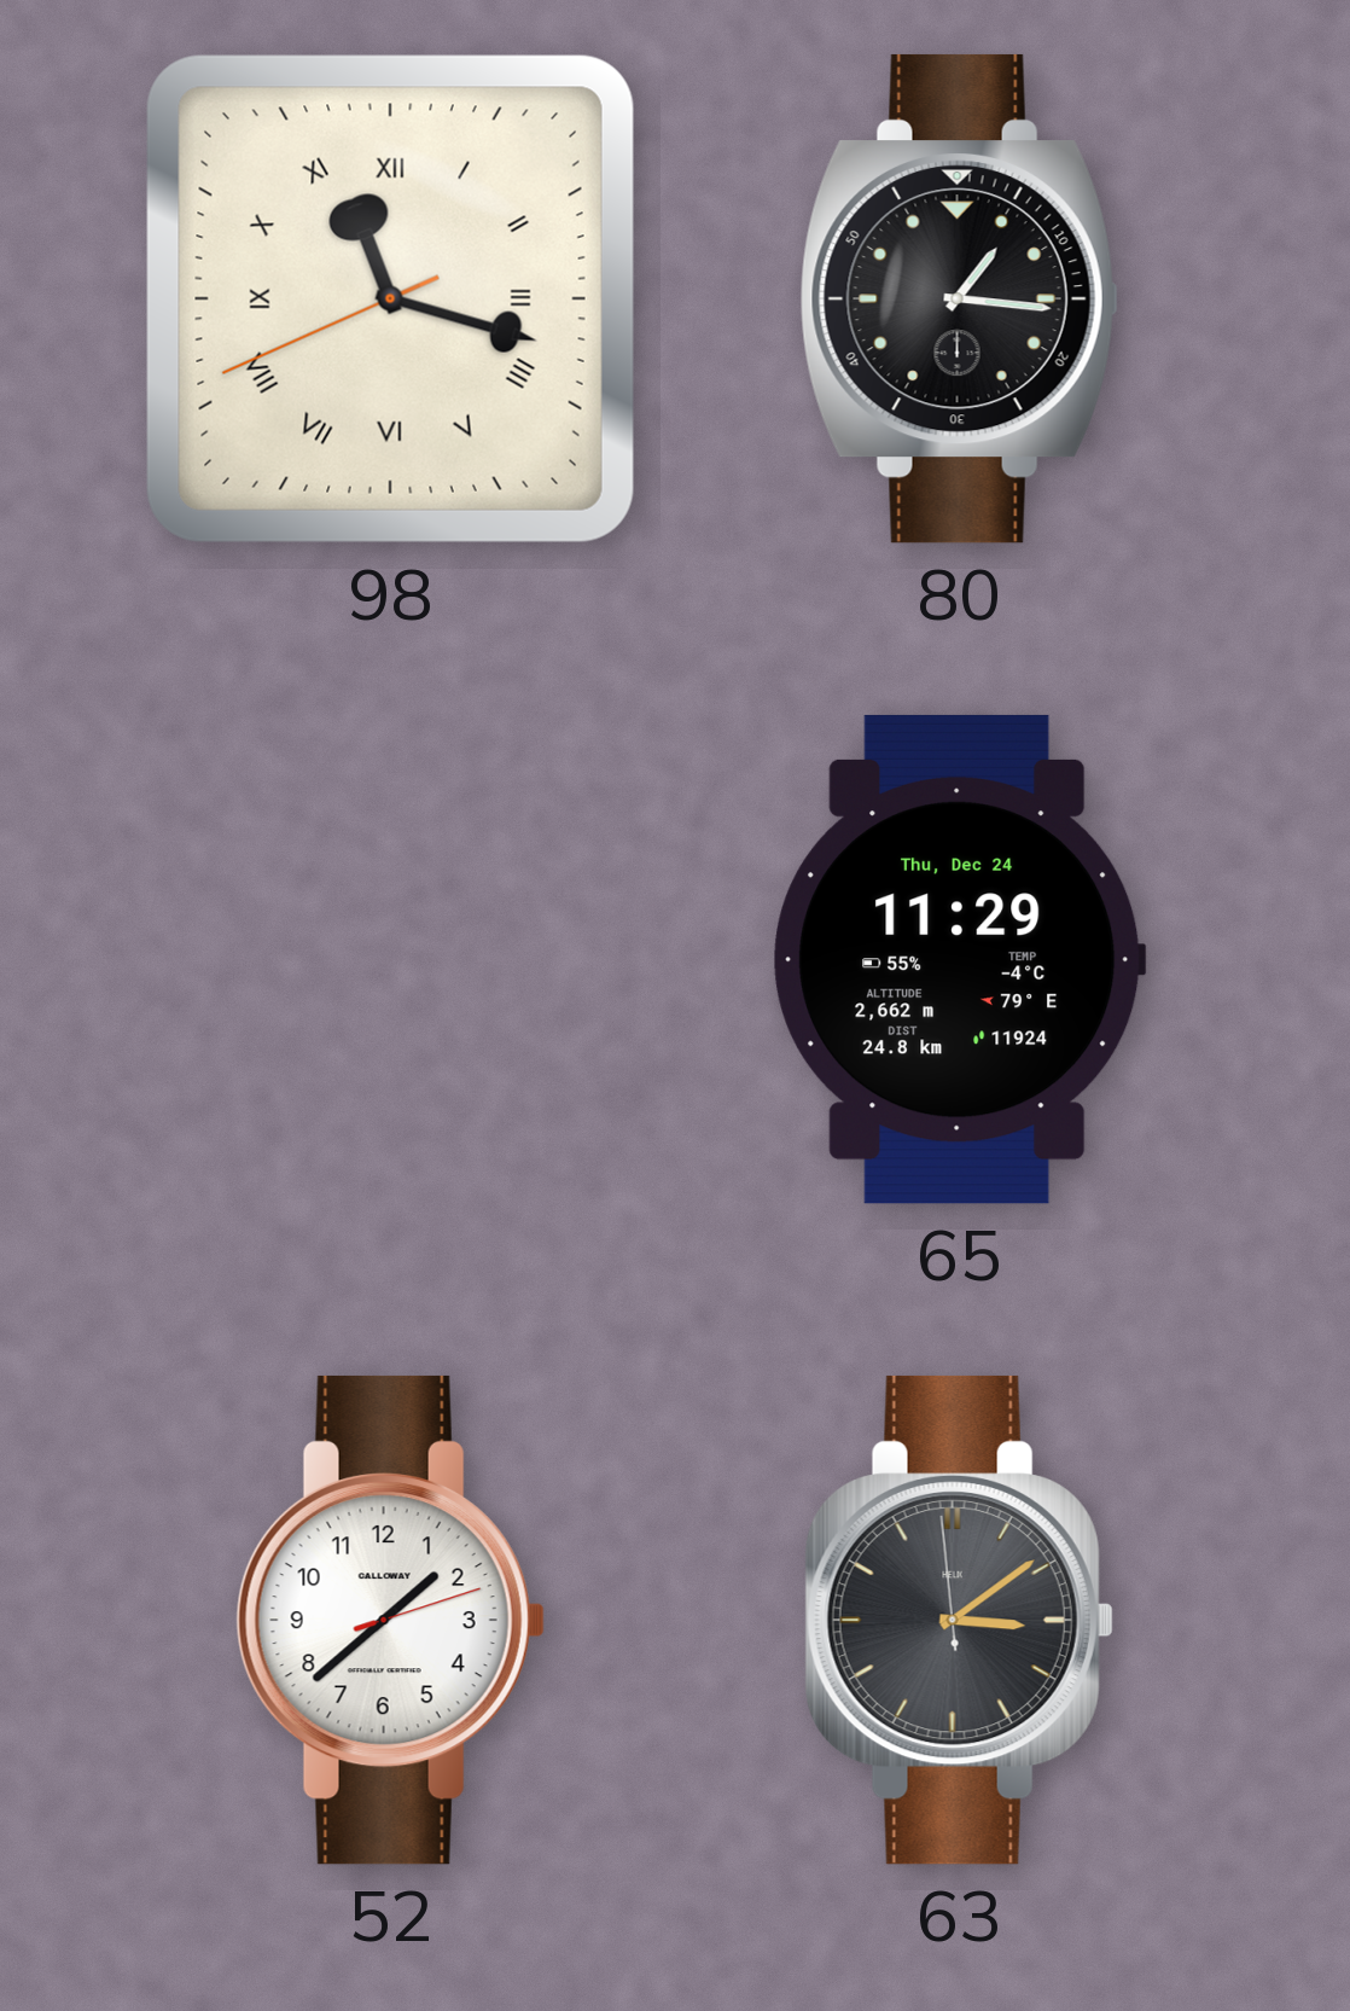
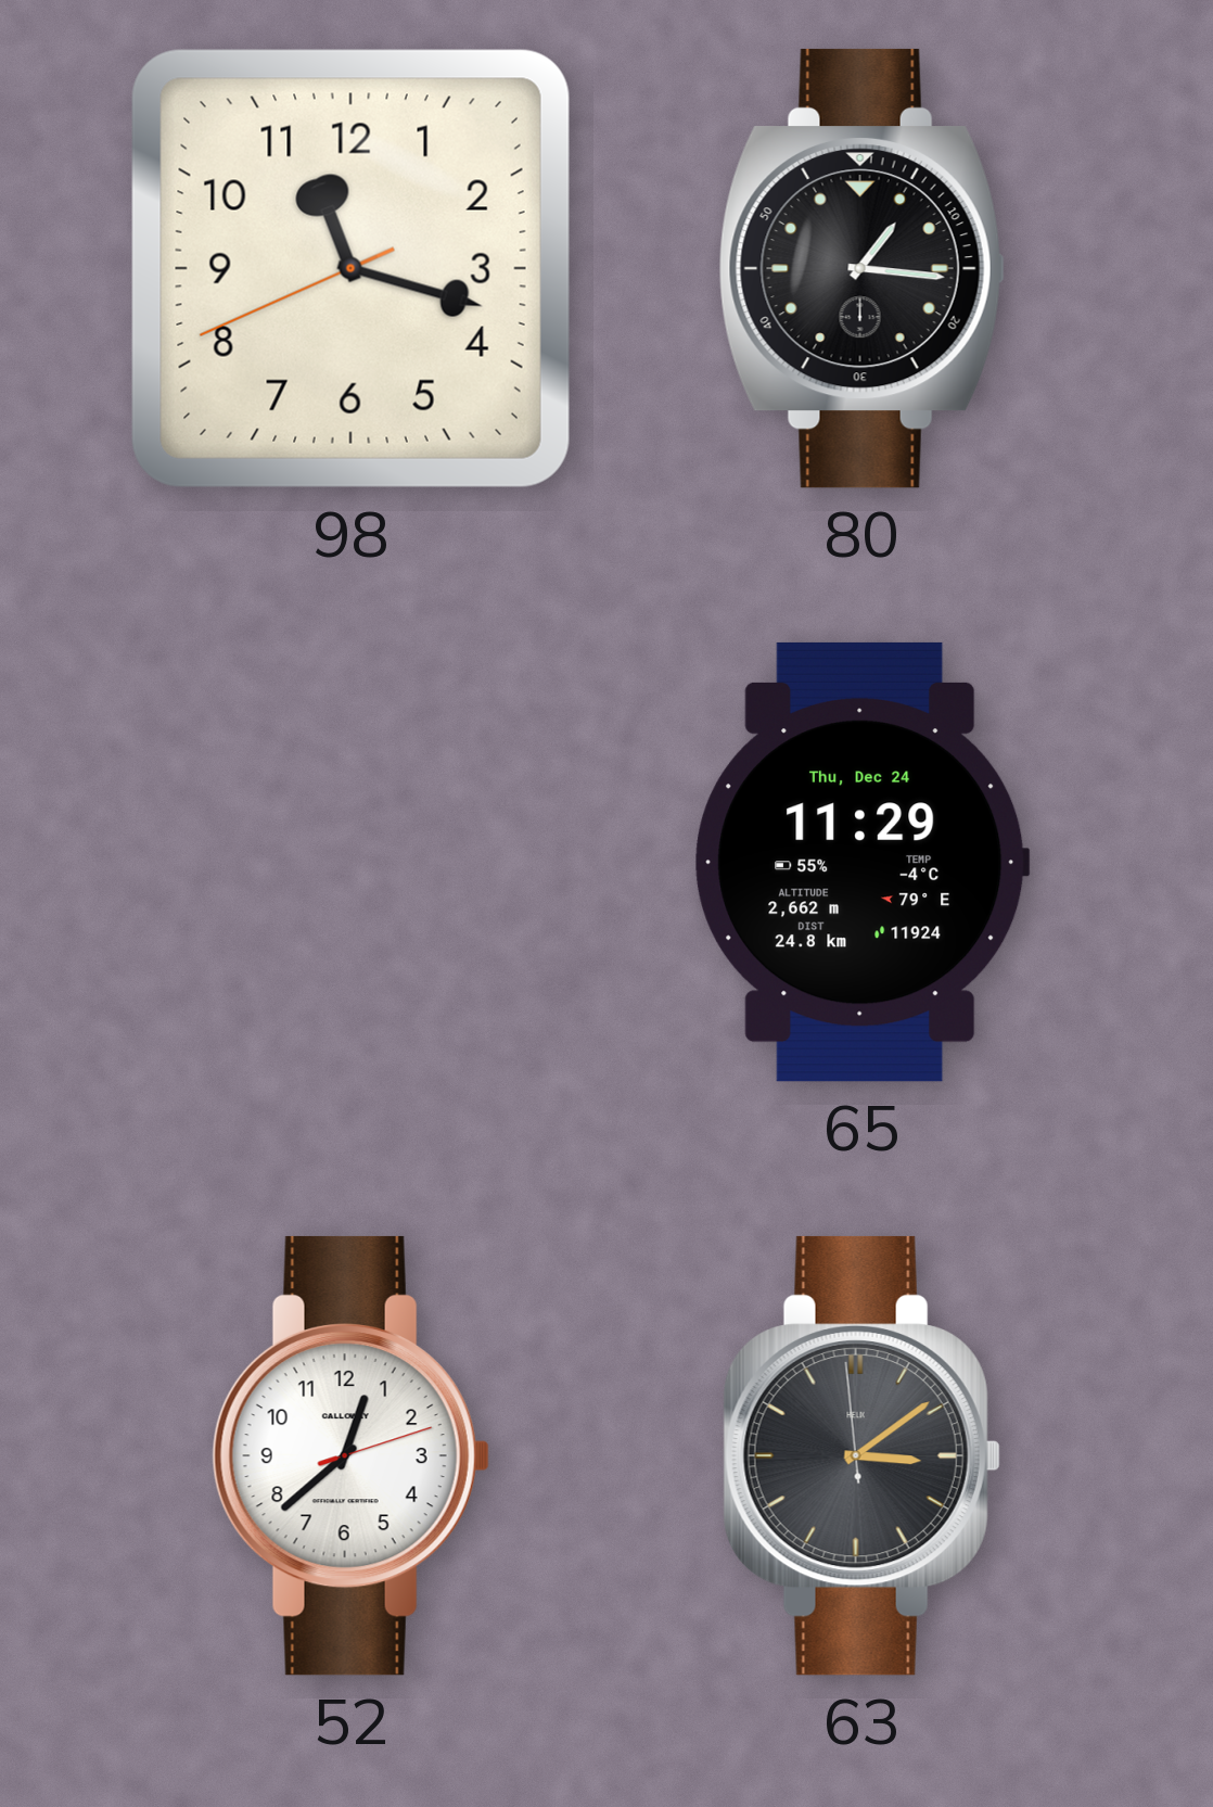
98 numerals: Roman -> Arabic
52: 1:38 -> 12:38
